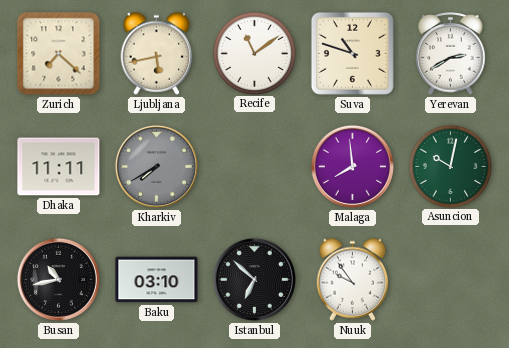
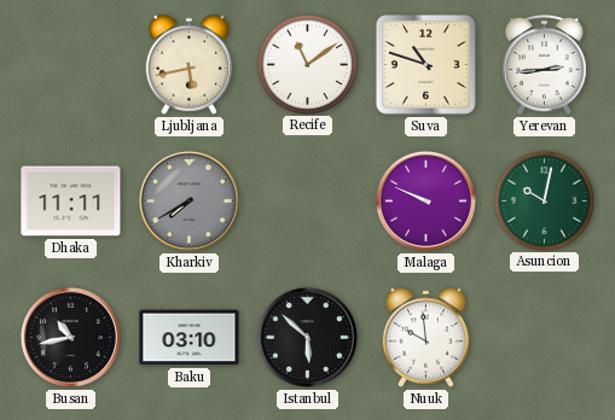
Zurich: 7:22 -> none
Yerevan: 2:40 -> 2:44
Malaga: 7:59 -> 9:49
Istanbul: 6:52 -> 5:52
Nuuk: 9:54 -> 9:59
